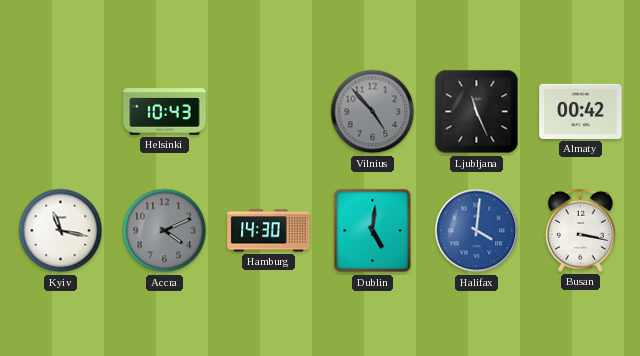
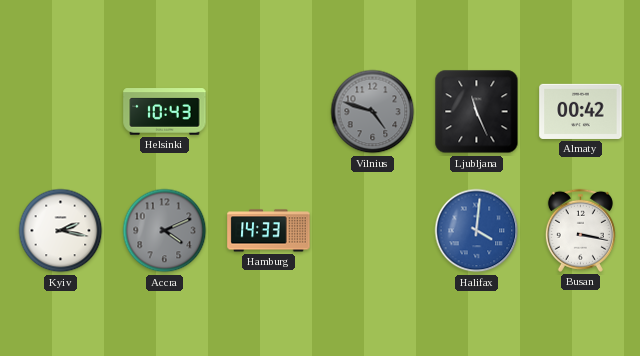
Vilnius: 4:53 -> 4:48
Kyiv: 11:17 -> 2:17
Hamburg: 14:30 -> 14:33
Dublin: 5:01 -> none
